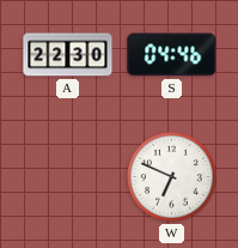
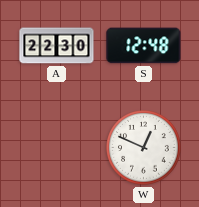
S: 04:46 -> 12:48
W: 6:49 -> 12:49
